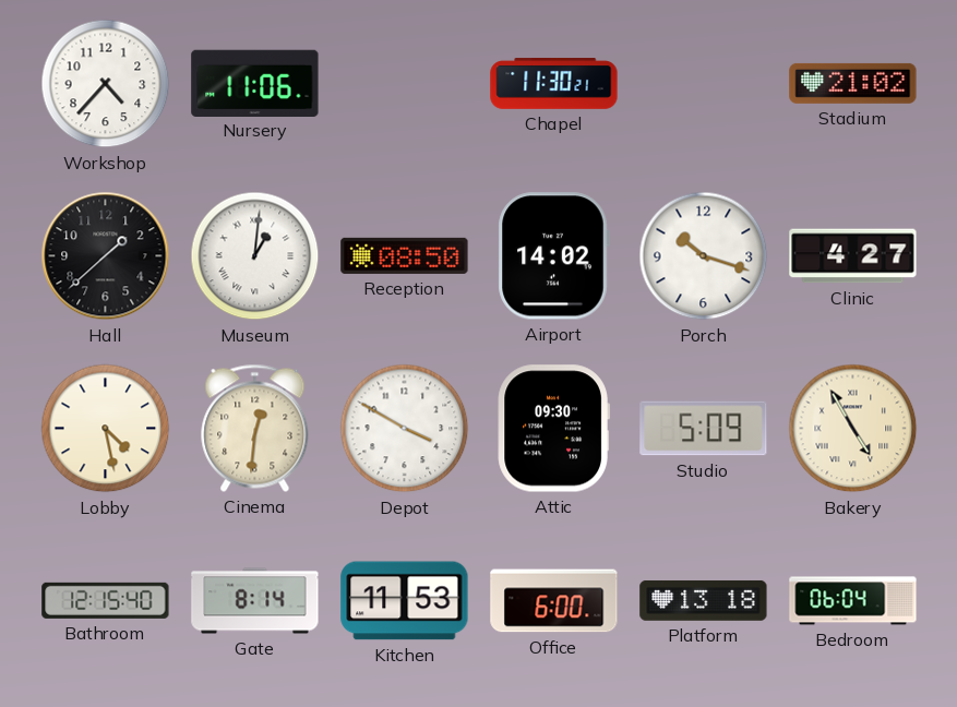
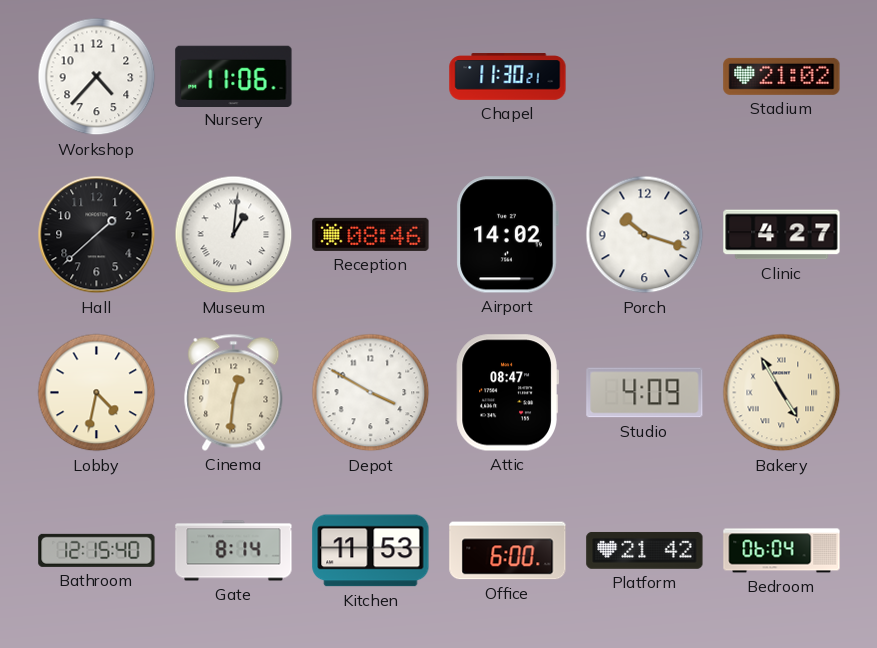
Reception: 08:50 -> 08:46
Lobby: 4:28 -> 4:32
Attic: 09:30 -> 08:47
Studio: 5:09 -> 4:09
Platform: 13:18 -> 21:42
